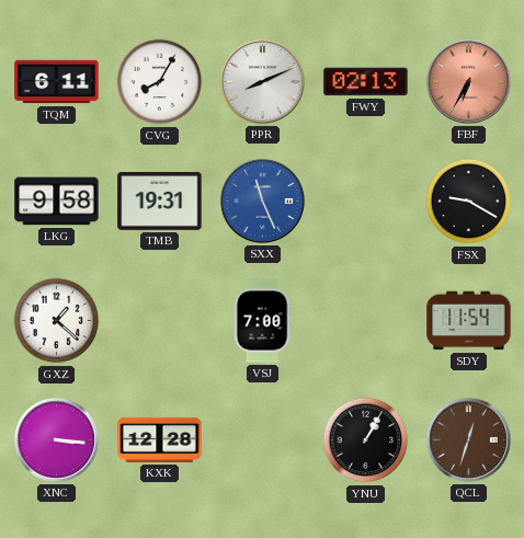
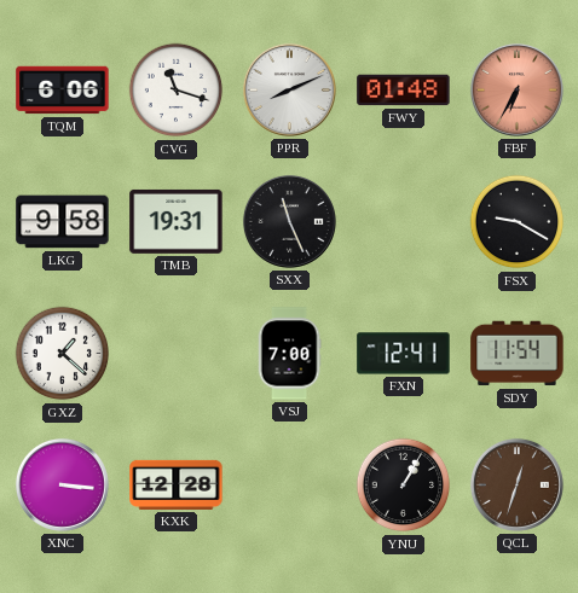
TQM: 6:11 -> 6:06
CVG: 8:05 -> 11:18
FWY: 02:13 -> 01:48
SXX dial: blue -> black
FXN: none -> 12:41
